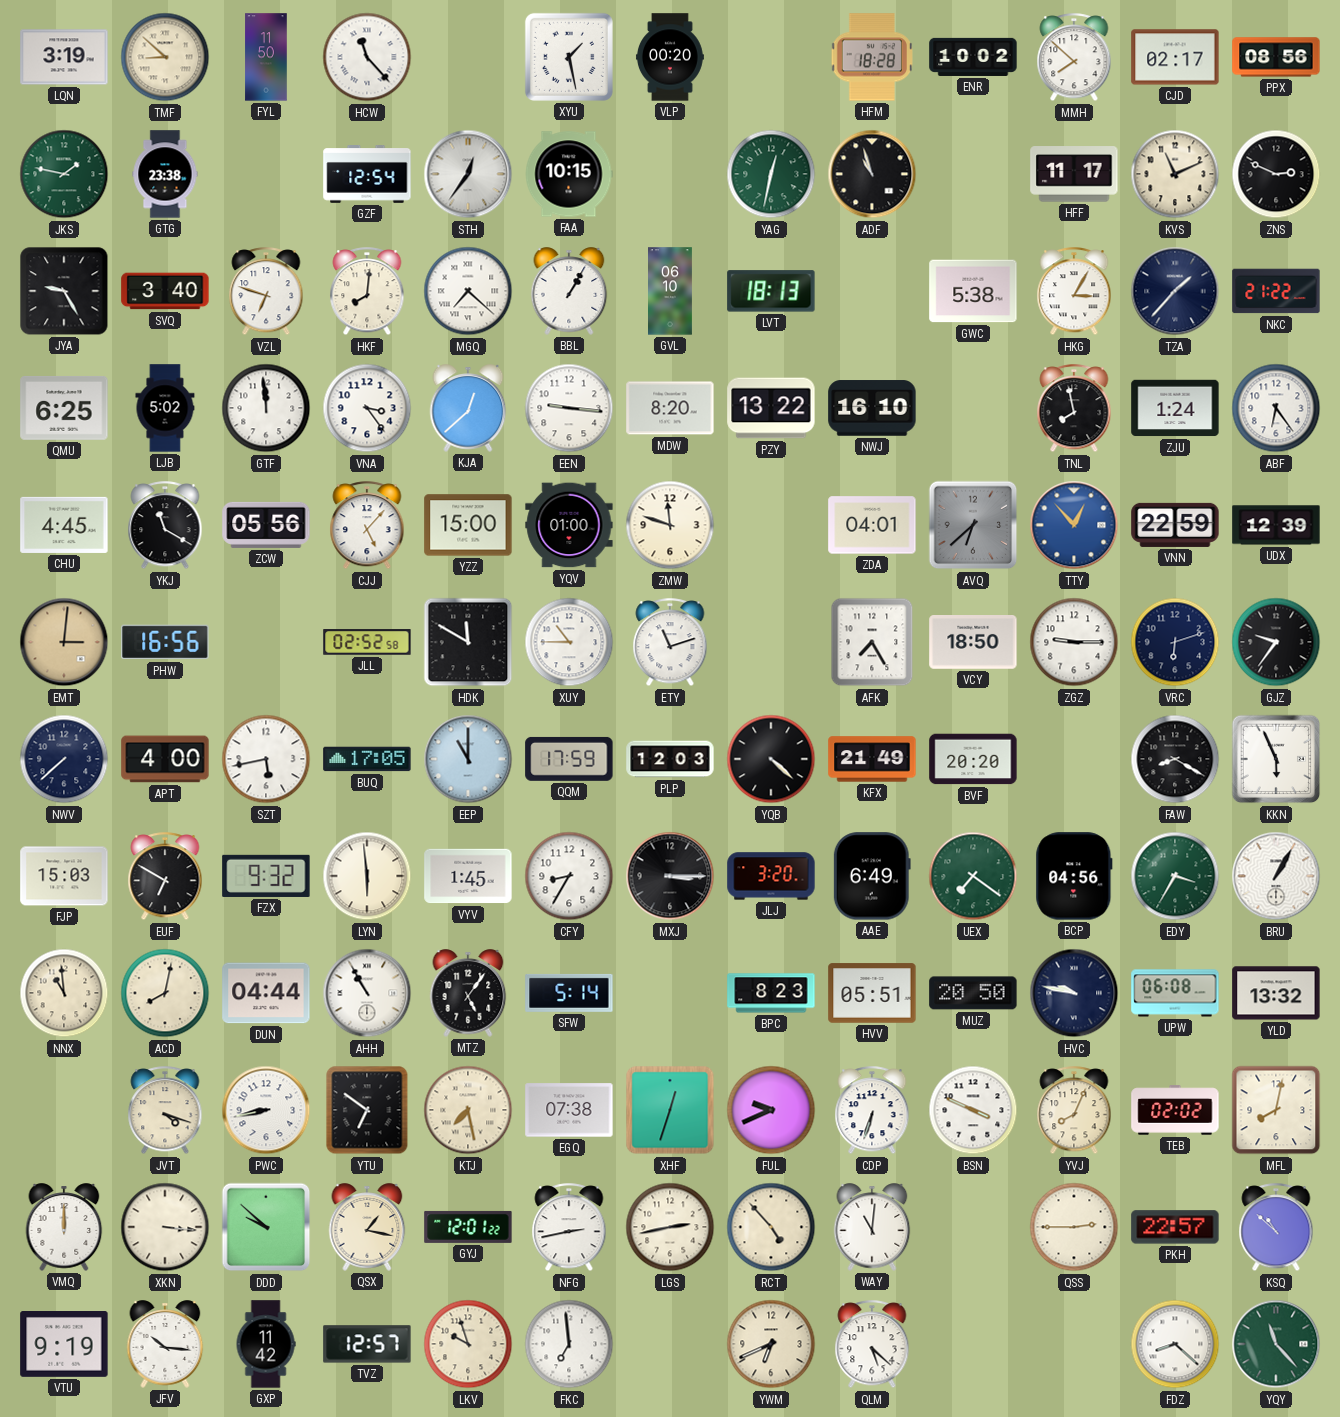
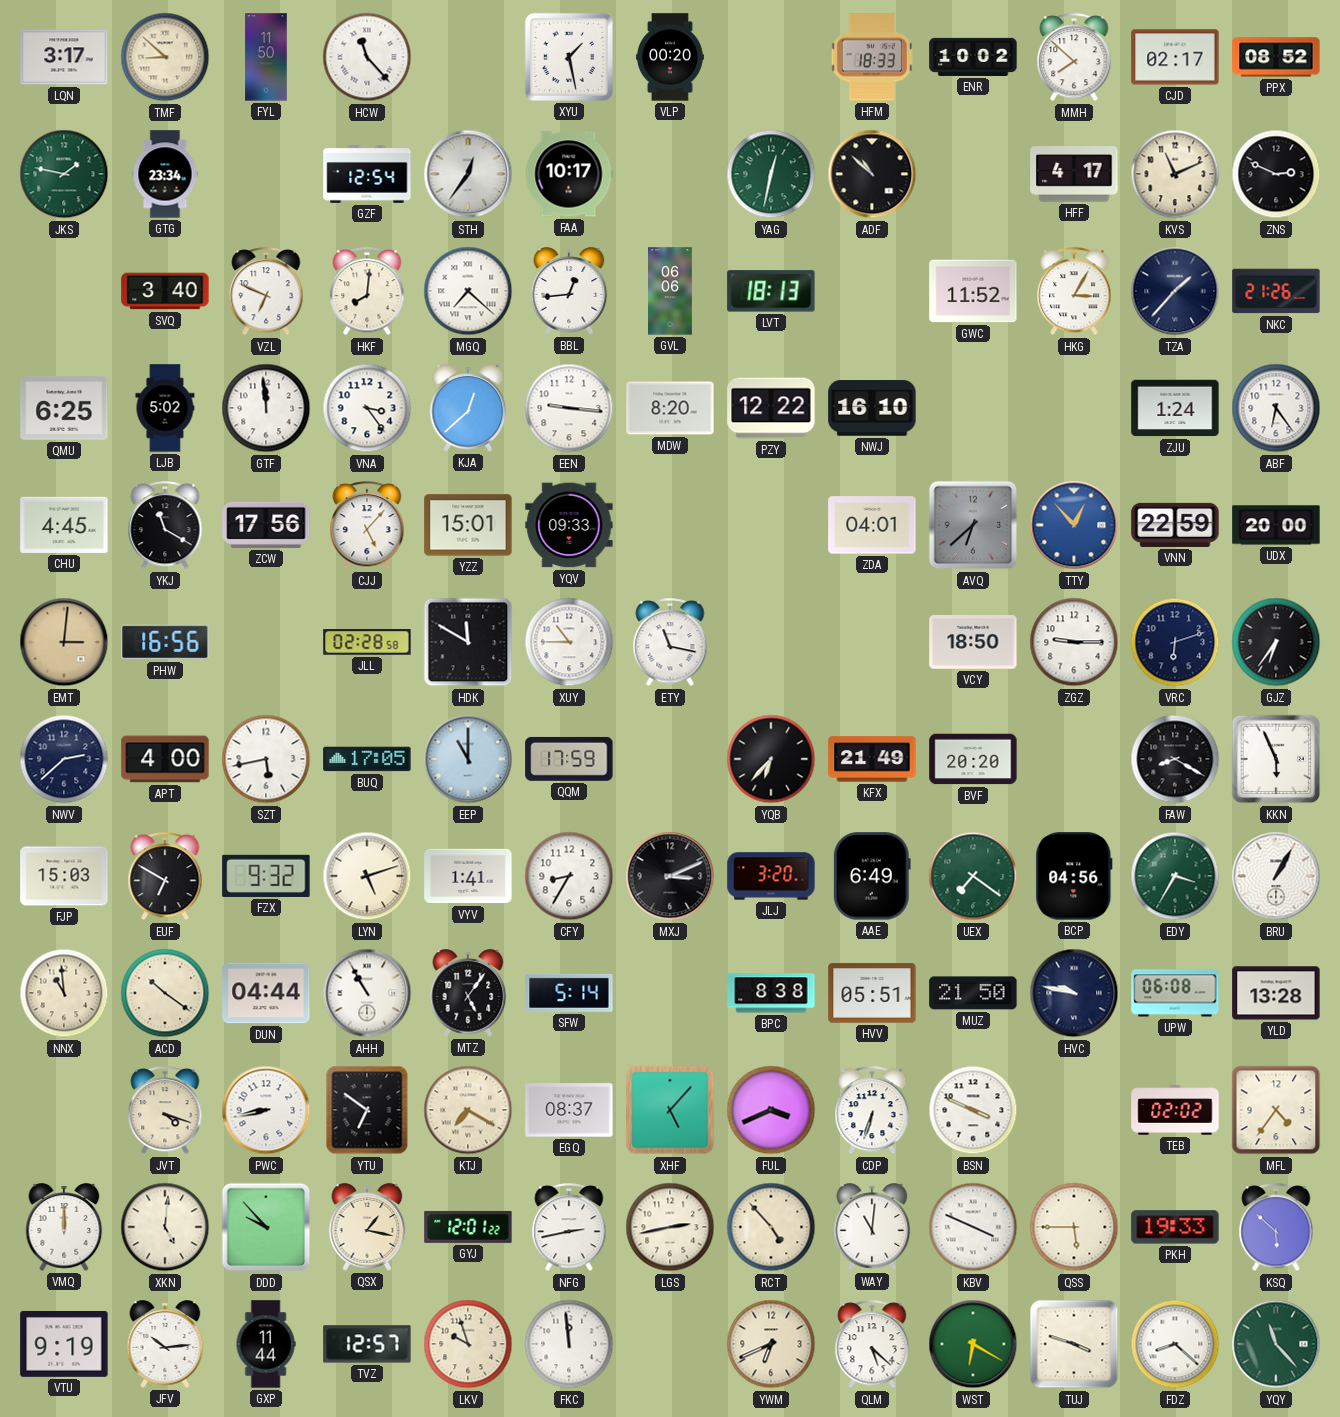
LQN: 3:19 -> 3:17
HFM: 18:28 -> 18:33
PPX: 08:56 -> 08:52
GTG: 23:38 -> 23:34
FAA: 10:15 -> 10:17
ADF: 10:57 -> 10:52
HFF: 11:17 -> 4:17
JYA: 9:25 -> none
VZL: 6:48 -> 6:49
BBL: 1:05 -> 12:44
GVL: 06:10 -> 06:06
GWC: 5:38 -> 11:52
NKC: 21:22 -> 21:26
PZY: 13:22 -> 12:22
TNL: 7:58 -> none
ZCW: 05:56 -> 17:56
YZZ: 15:00 -> 15:01
YQV: 01:00 -> 09:33
ZMW: 11:48 -> none
UDX: 12:39 -> 20:00
JLL: 02:52 -> 02:28
ETY: 11:12 -> 11:17
AFK: 7:25 -> none
GJZ: 9:36 -> 6:36
NWV: 7:38 -> 2:38
PLP: 12:03 -> none
YQB: 4:22 -> 6:37
LYN: 5:59 -> 5:12
VYV: 1:45 -> 1:41
MXJ: 3:15 -> 3:11
ACD: 8:02 -> 10:21
BPC: 8:23 -> 8:38
MUZ: 20:50 -> 21:50
YLD: 13:32 -> 13:28
KTJ: 7:28 -> 7:20
EGQ: 07:38 -> 08:37
XHF: 12:33 -> 5:07
FUL: 9:41 -> 3:41
YVJ: 8:04 -> none
MFL: 8:02 -> 4:36
XKN: 3:16 -> 5:01
DDD: 9:52 -> 9:53
KBV: none -> 3:49
QSS: 2:45 -> 5:45
PKH: 22:57 -> 19:33
KSQ: 10:52 -> 5:52
JFV: 10:16 -> 10:14
GXP: 11:42 -> 11:44
FKC: 6:59 -> 11:59
WST: none -> 6:20
TUJ: none -> 3:48
